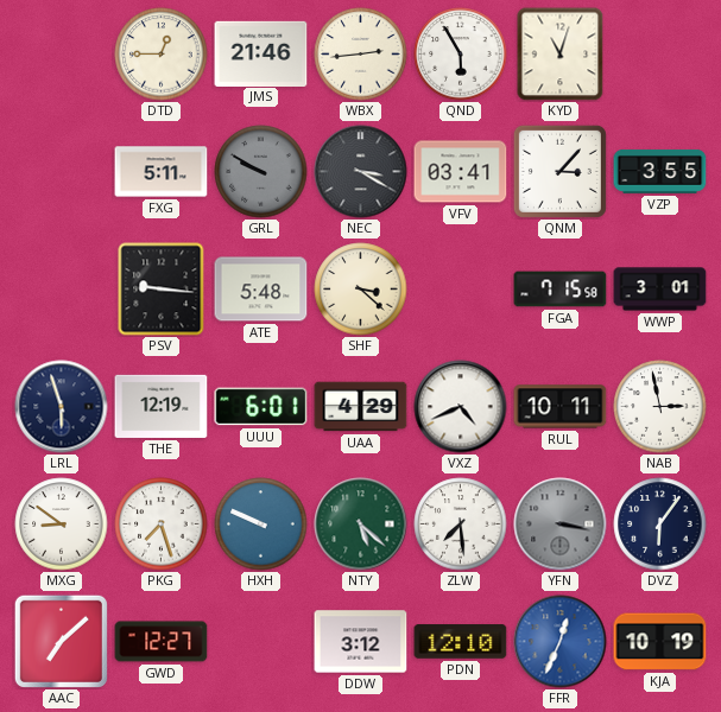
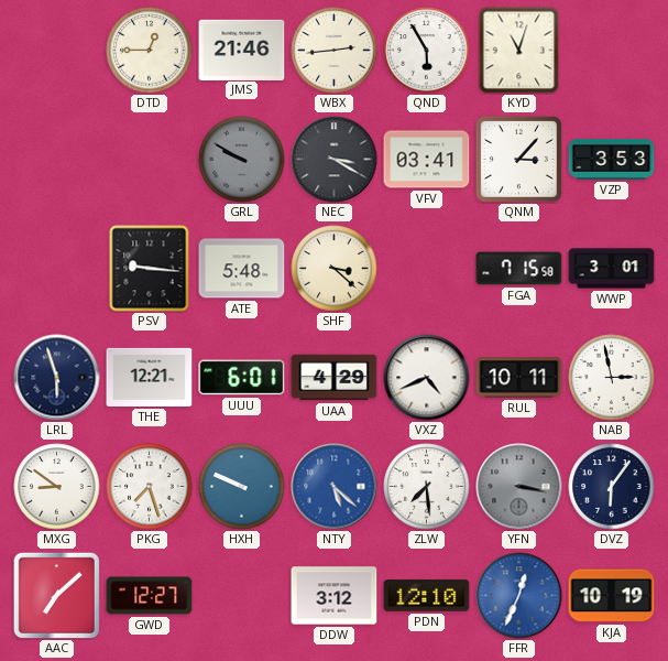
FXG: 5:11 -> none
VZP: 3:55 -> 3:53
THE: 12:19 -> 12:21
NTY dial: green -> blue
